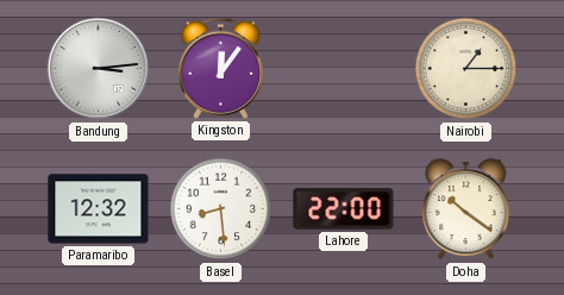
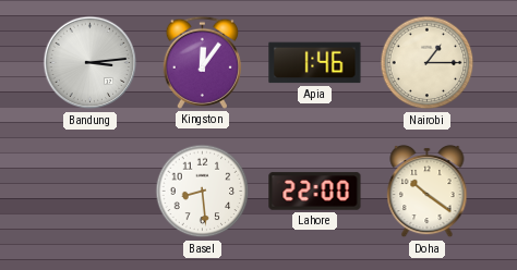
Apia: none -> 1:46
Paramaribo: 12:32 -> none
